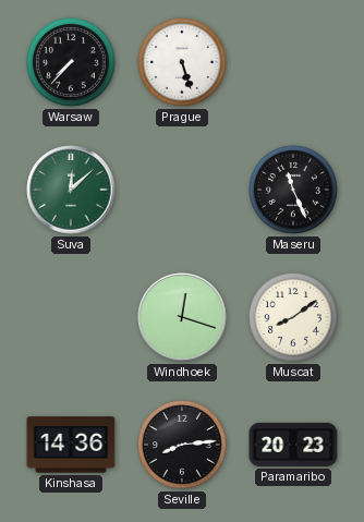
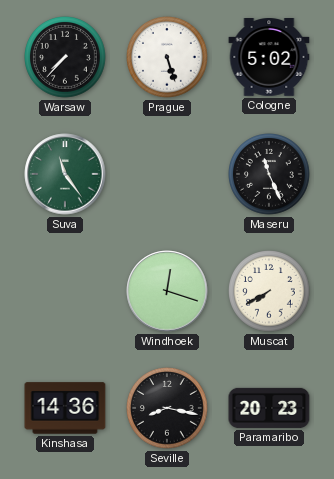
Cologne: none -> 5:02
Suva: 12:08 -> 11:24
Muscat: 8:09 -> 7:40
Seville: 8:14 -> 8:17
